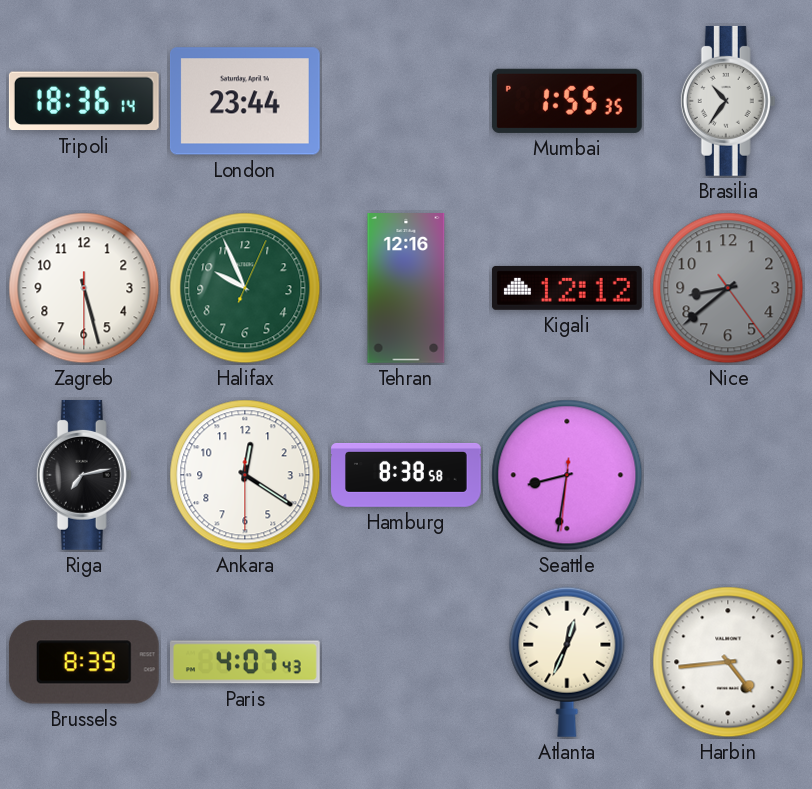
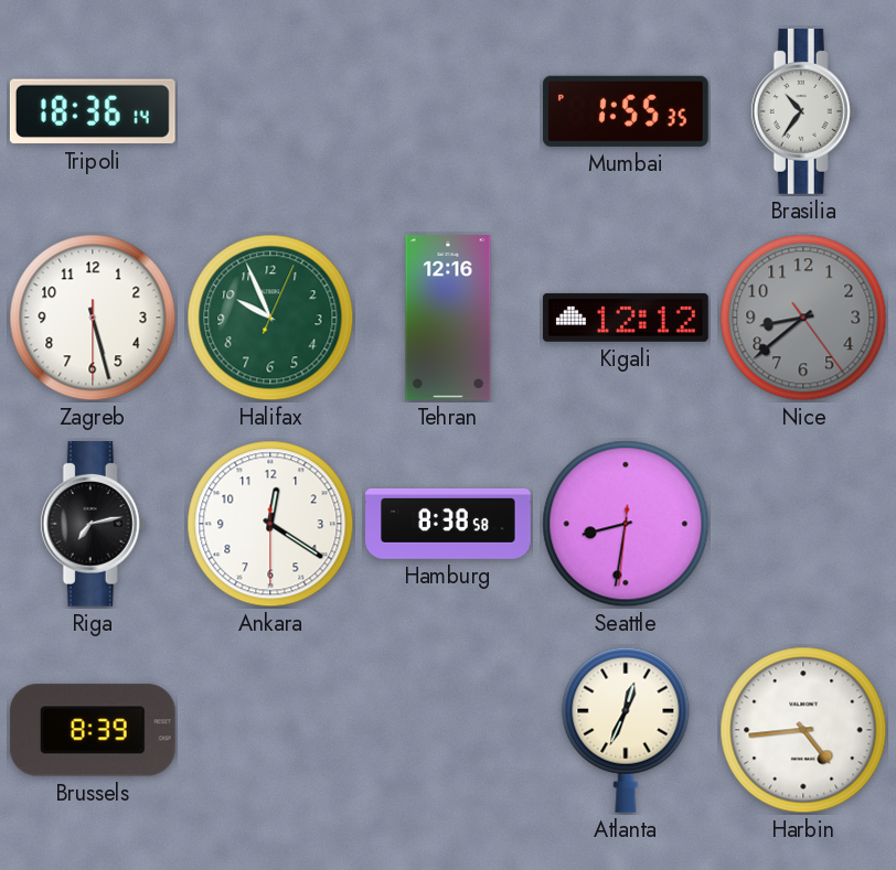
London: 23:44 -> none
Paris: 4:07 -> none
